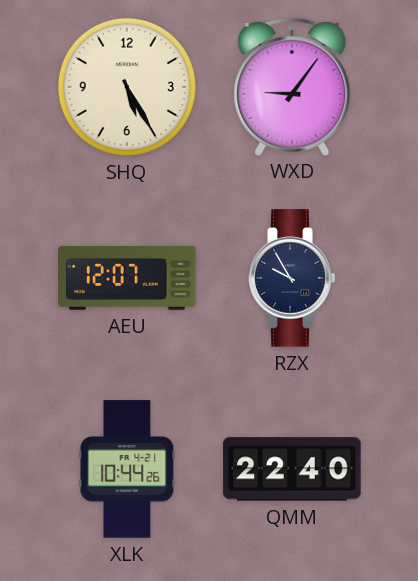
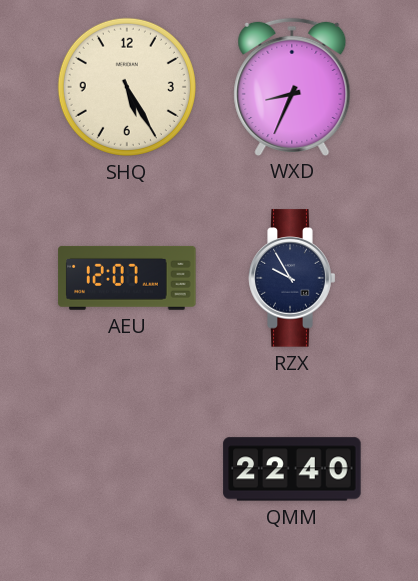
WXD: 9:06 -> 8:34
XLK: 10:44 -> none
